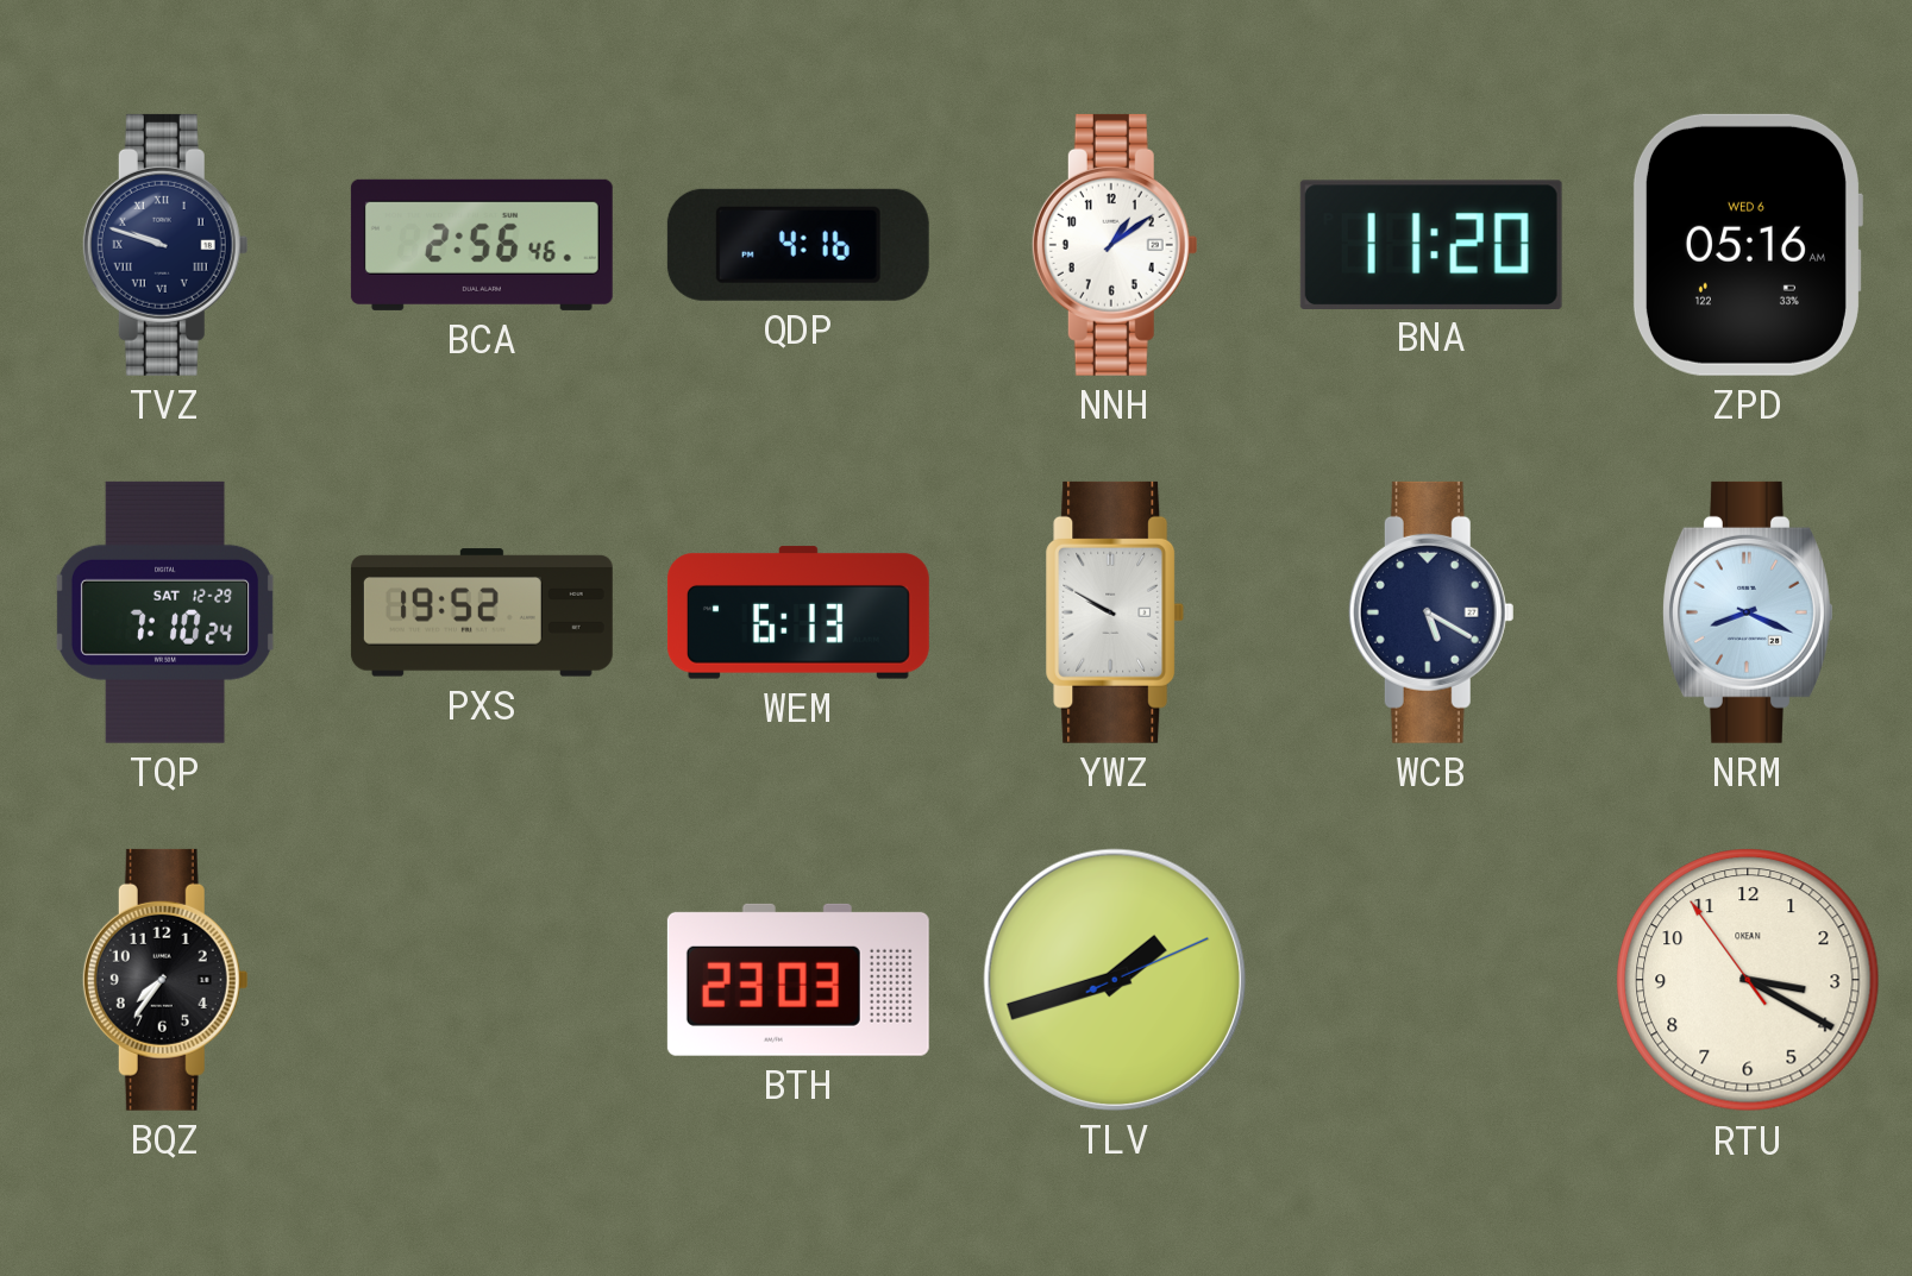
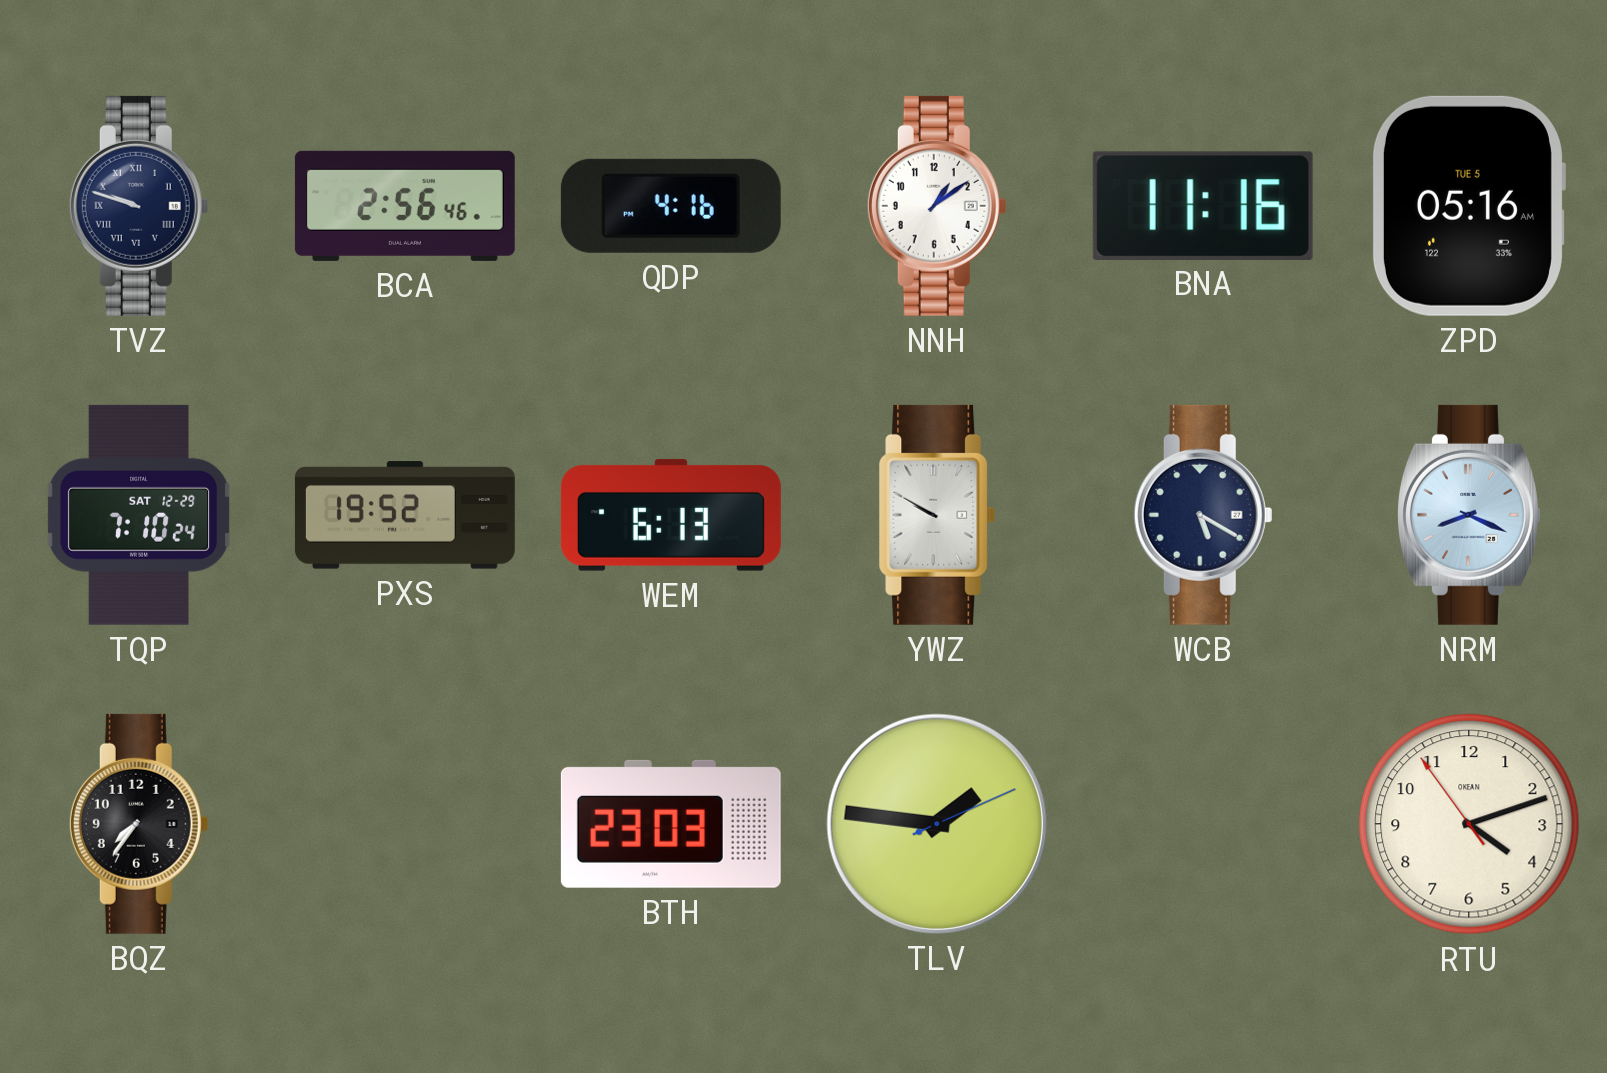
BNA: 11:20 -> 11:16
ZPD date: WED 6 -> TUE 5
TLV: 1:42 -> 1:46
RTU: 3:19 -> 4:11
